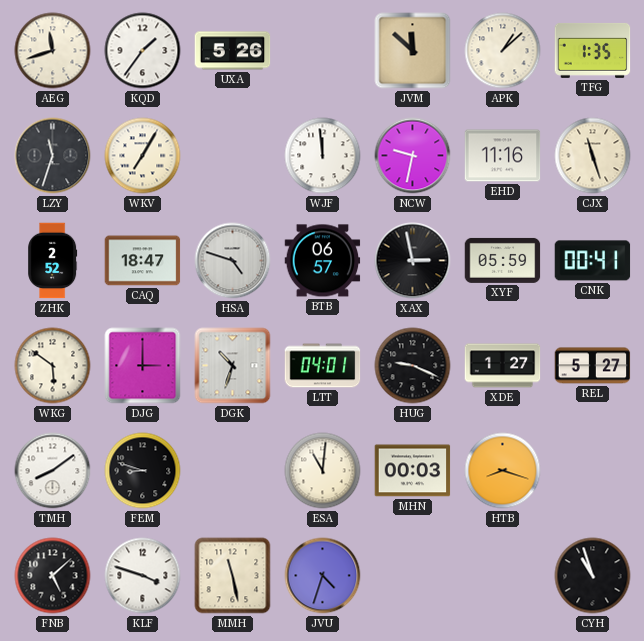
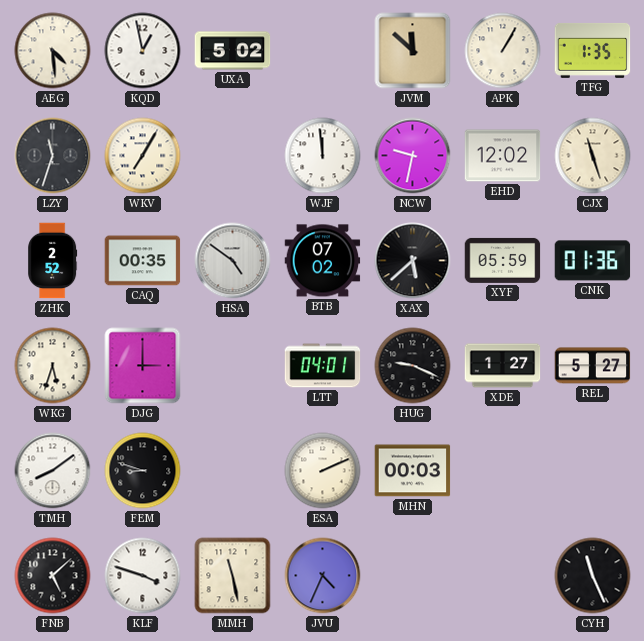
AEG: 11:42 -> 4:29
KQD: 1:36 -> 12:58
UXA: 5:26 -> 5:02
APK: 1:08 -> 1:05
EHD: 11:16 -> 12:02
CAQ: 18:47 -> 00:35
HSA: 4:48 -> 4:51
BTB: 06:57 -> 07:02
XAX: 2:58 -> 5:38
CNK: 00:41 -> 01:36
WKG: 5:51 -> 5:33
DGK: 10:33 -> none
ESA: 11:01 -> 2:11
HTB: 8:18 -> none
JVU: 4:33 -> 4:34
CYH: 10:57 -> 11:26
